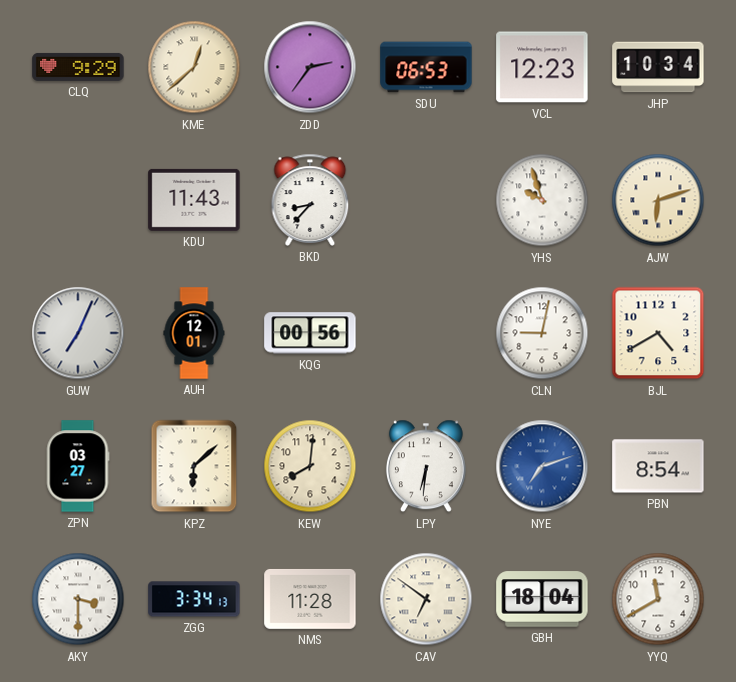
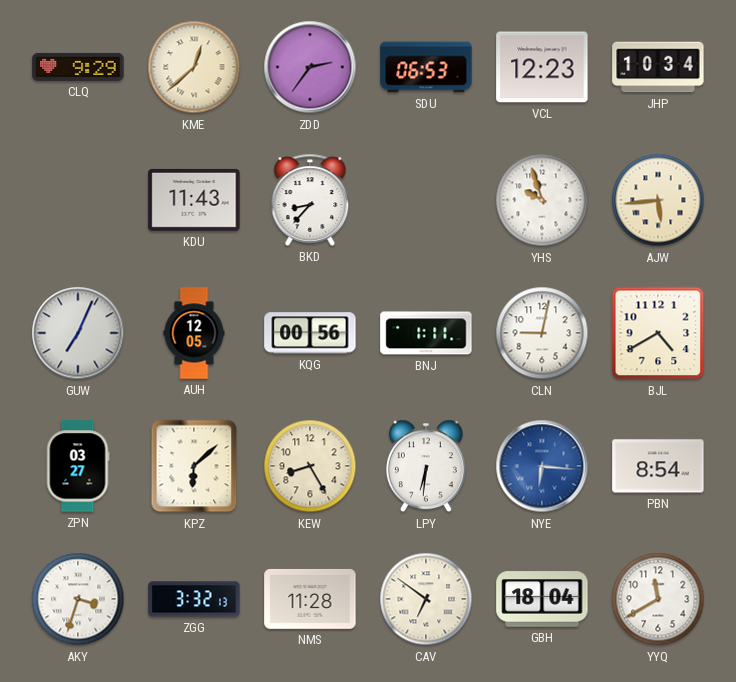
AJW: 6:12 -> 5:44
AUH: 12:01 -> 12:05
BNJ: none -> 1:11
KEW: 8:01 -> 8:25
NYE: 7:12 -> 6:16
AKY: 3:30 -> 3:33
ZGG: 3:34 -> 3:32
